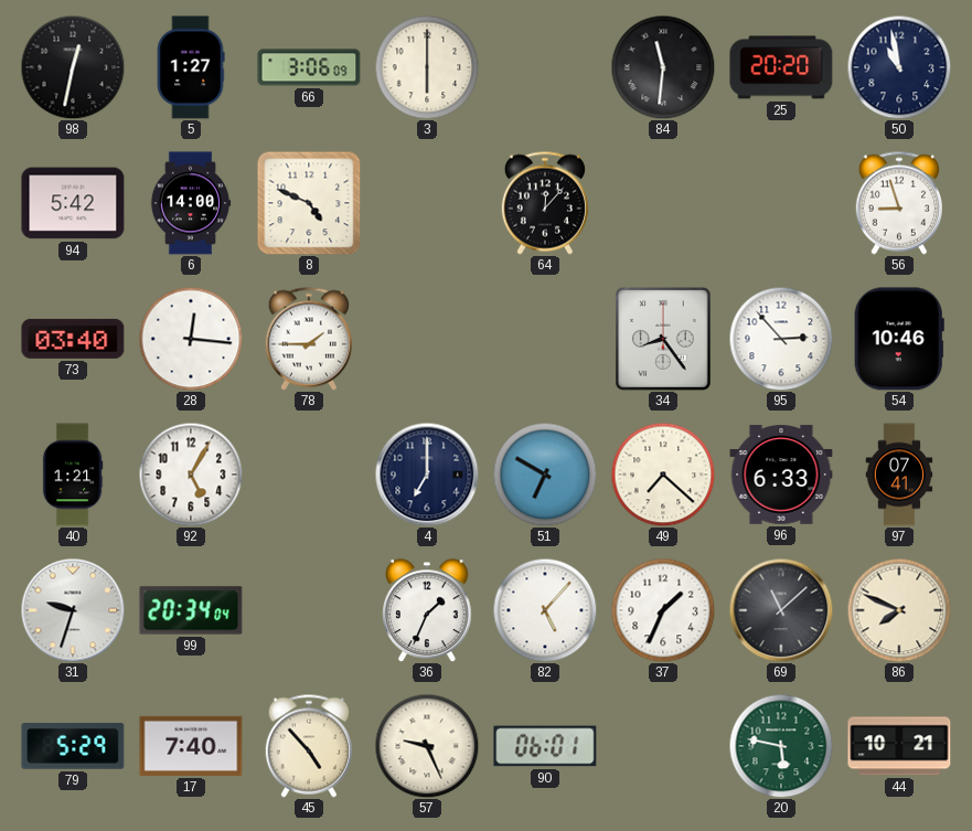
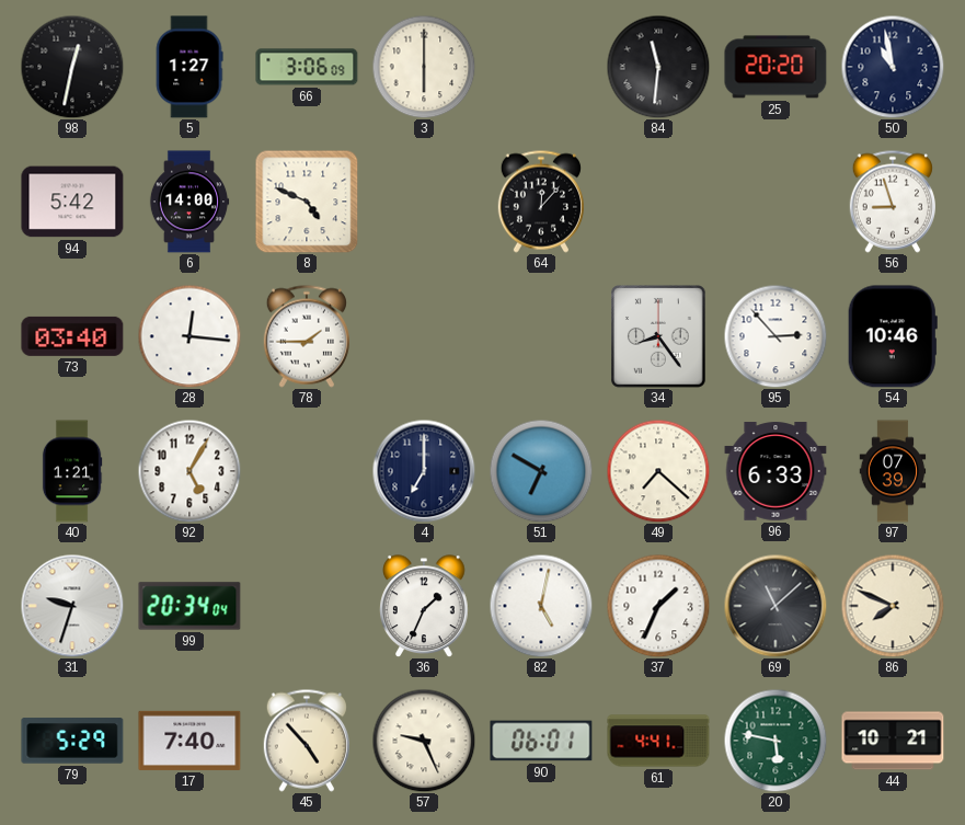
97: 07:41 -> 07:39
82: 5:07 -> 5:02
61: none -> 4:41
